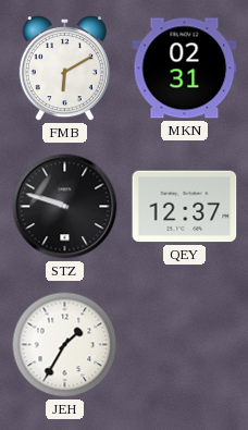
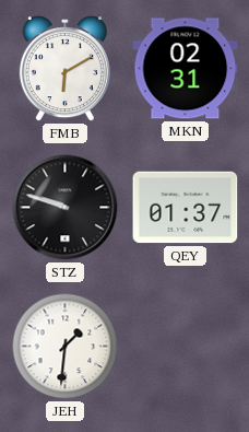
QEY: 12:37 -> 01:37
JEH: 1:35 -> 1:31
